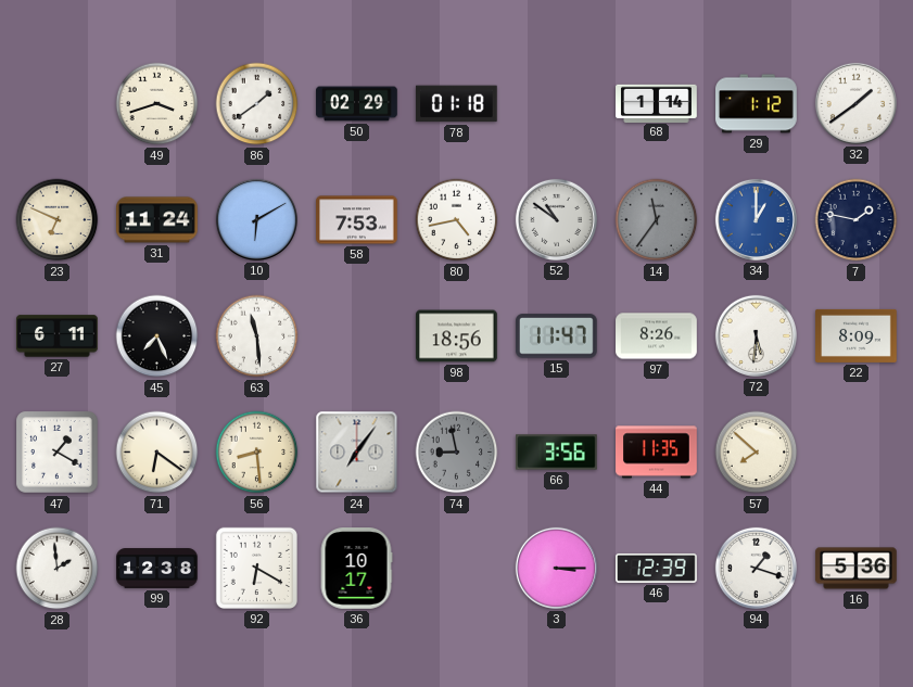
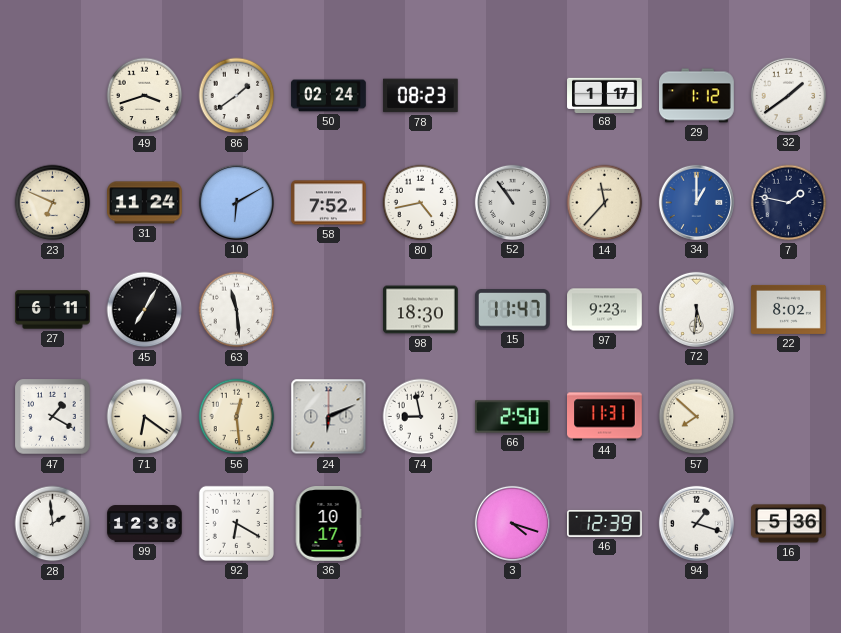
50: 02:29 -> 02:24
78: 01:18 -> 08:23
68: 1:14 -> 1:17
58: 7:53 -> 7:52
52: 10:51 -> 10:54
14: 11:36 -> 11:37
14 dial: grey -> cream
45: 7:26 -> 7:05
98: 18:56 -> 18:30
97: 8:26 -> 9:23
22: 8:09 -> 8:02
56: 8:29 -> 12:29
24: 7:06 -> 6:11
74 dial: grey -> white
66: 3:56 -> 2:50
44: 11:35 -> 11:31
3: 3:15 -> 4:18
